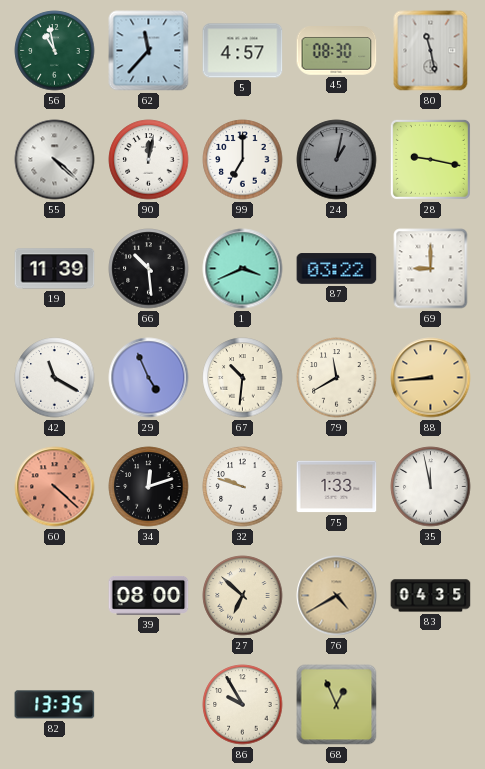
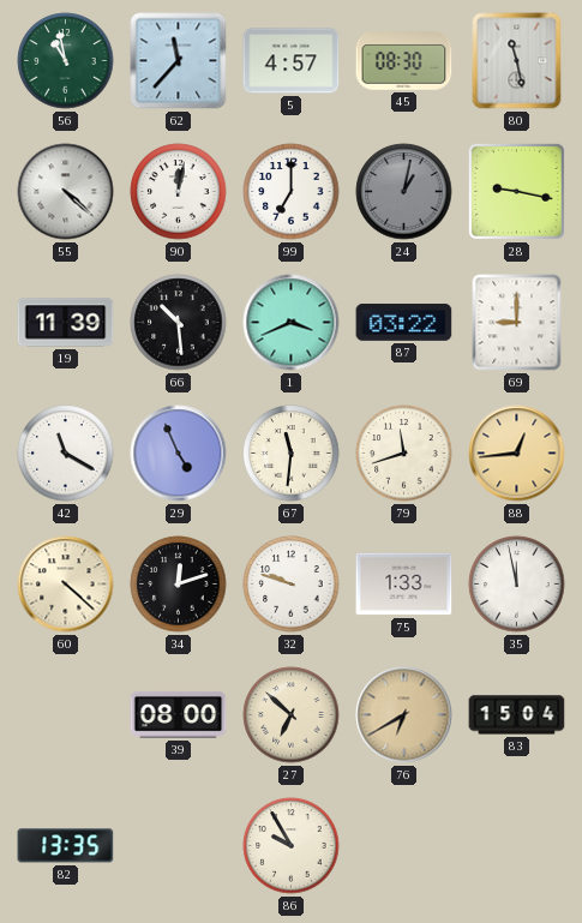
67: 10:31 -> 11:31
79: 11:40 -> 11:42
88: 8:44 -> 12:44
60 dial: salmon -> cream
76: 4:40 -> 6:40
83: 04:35 -> 15:04
68: 12:56 -> none
